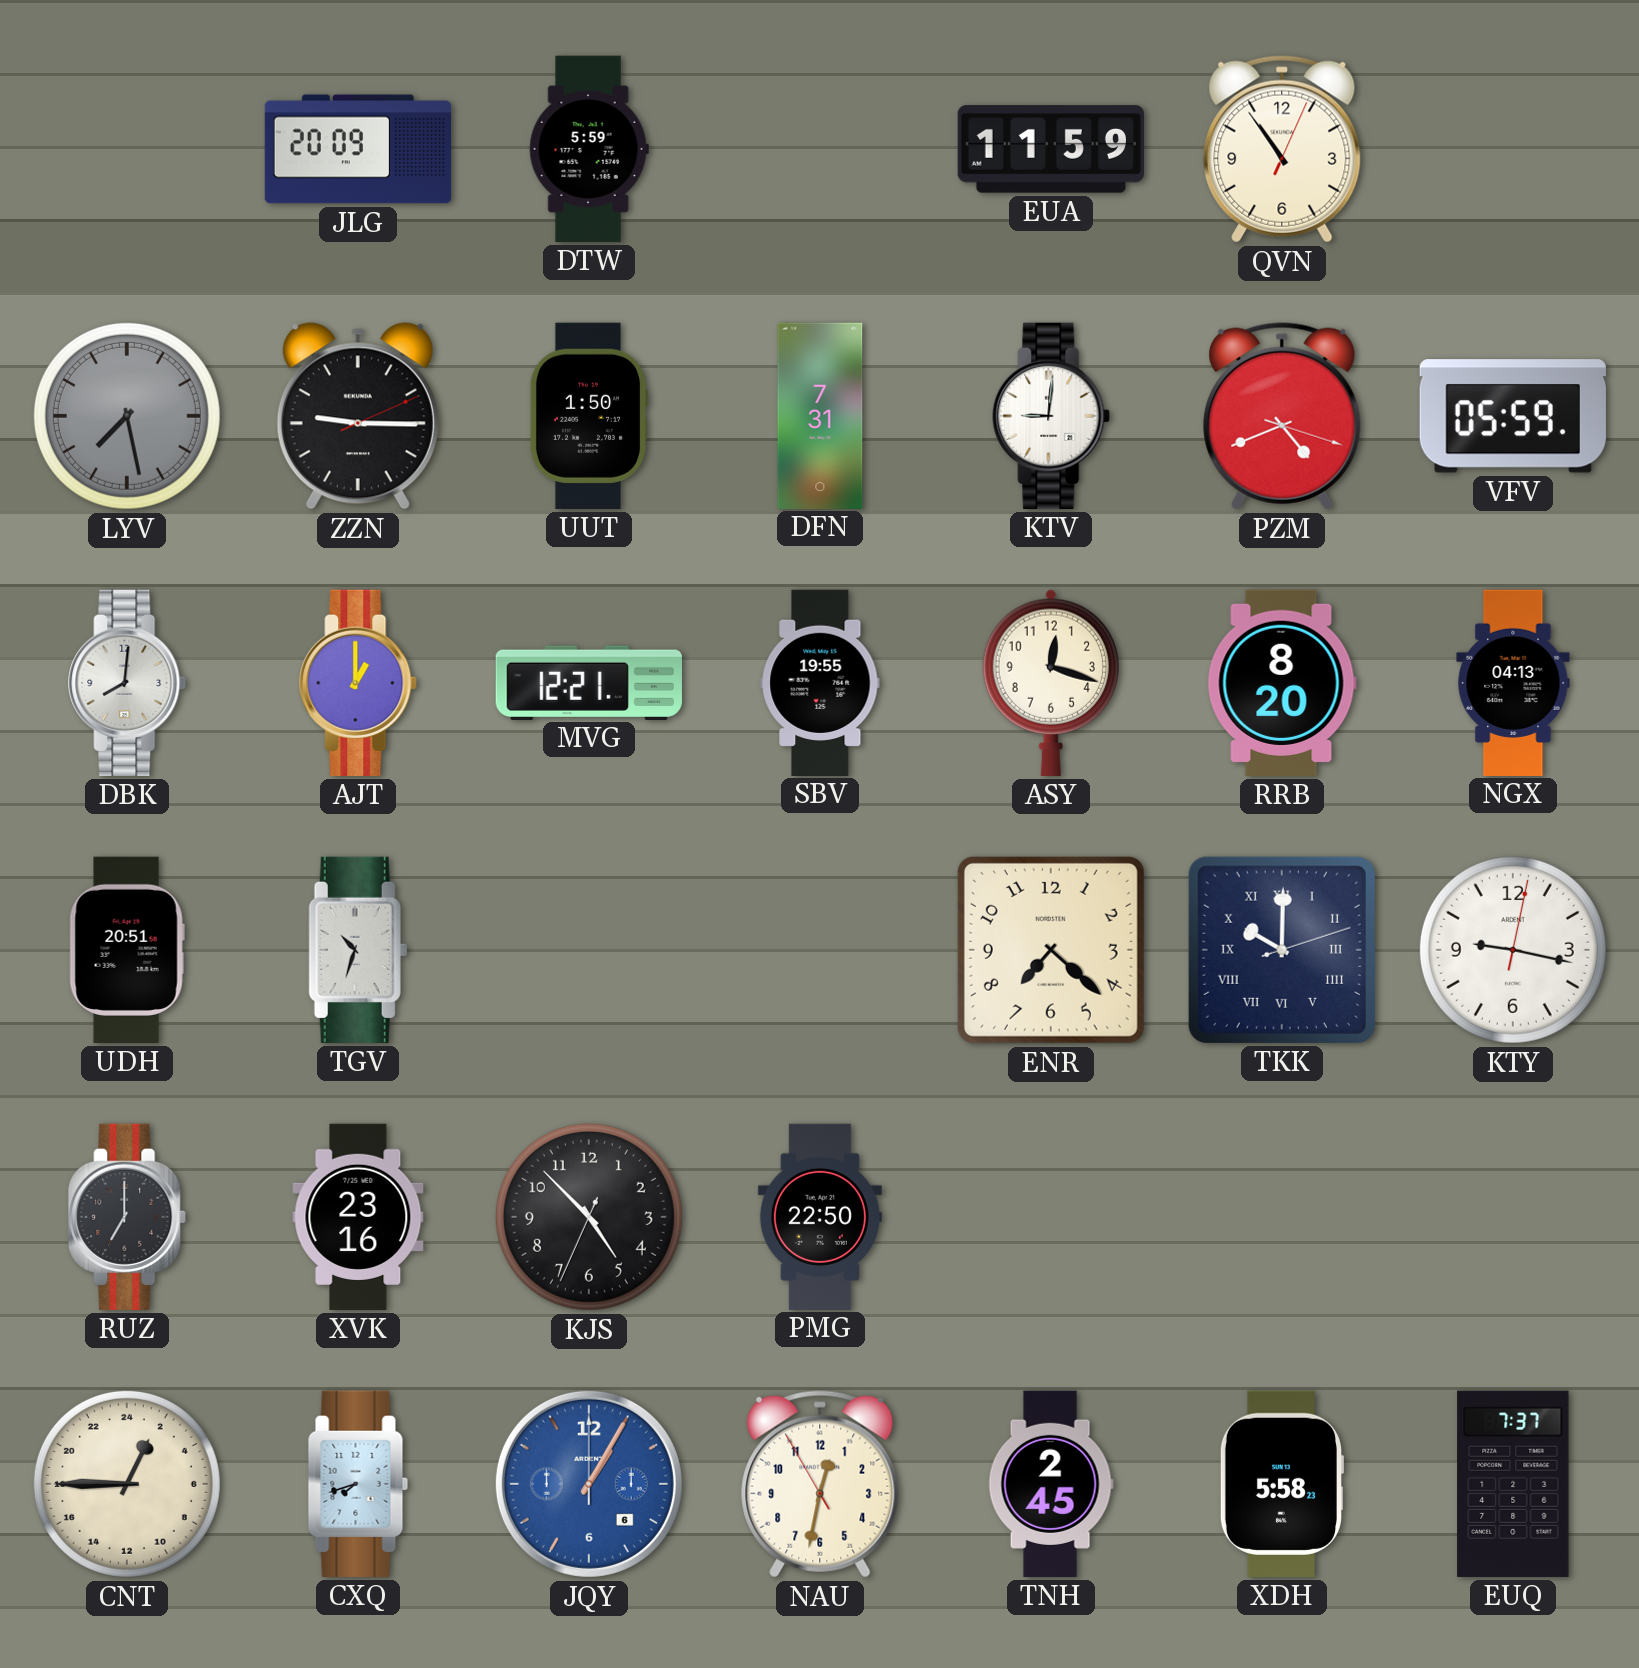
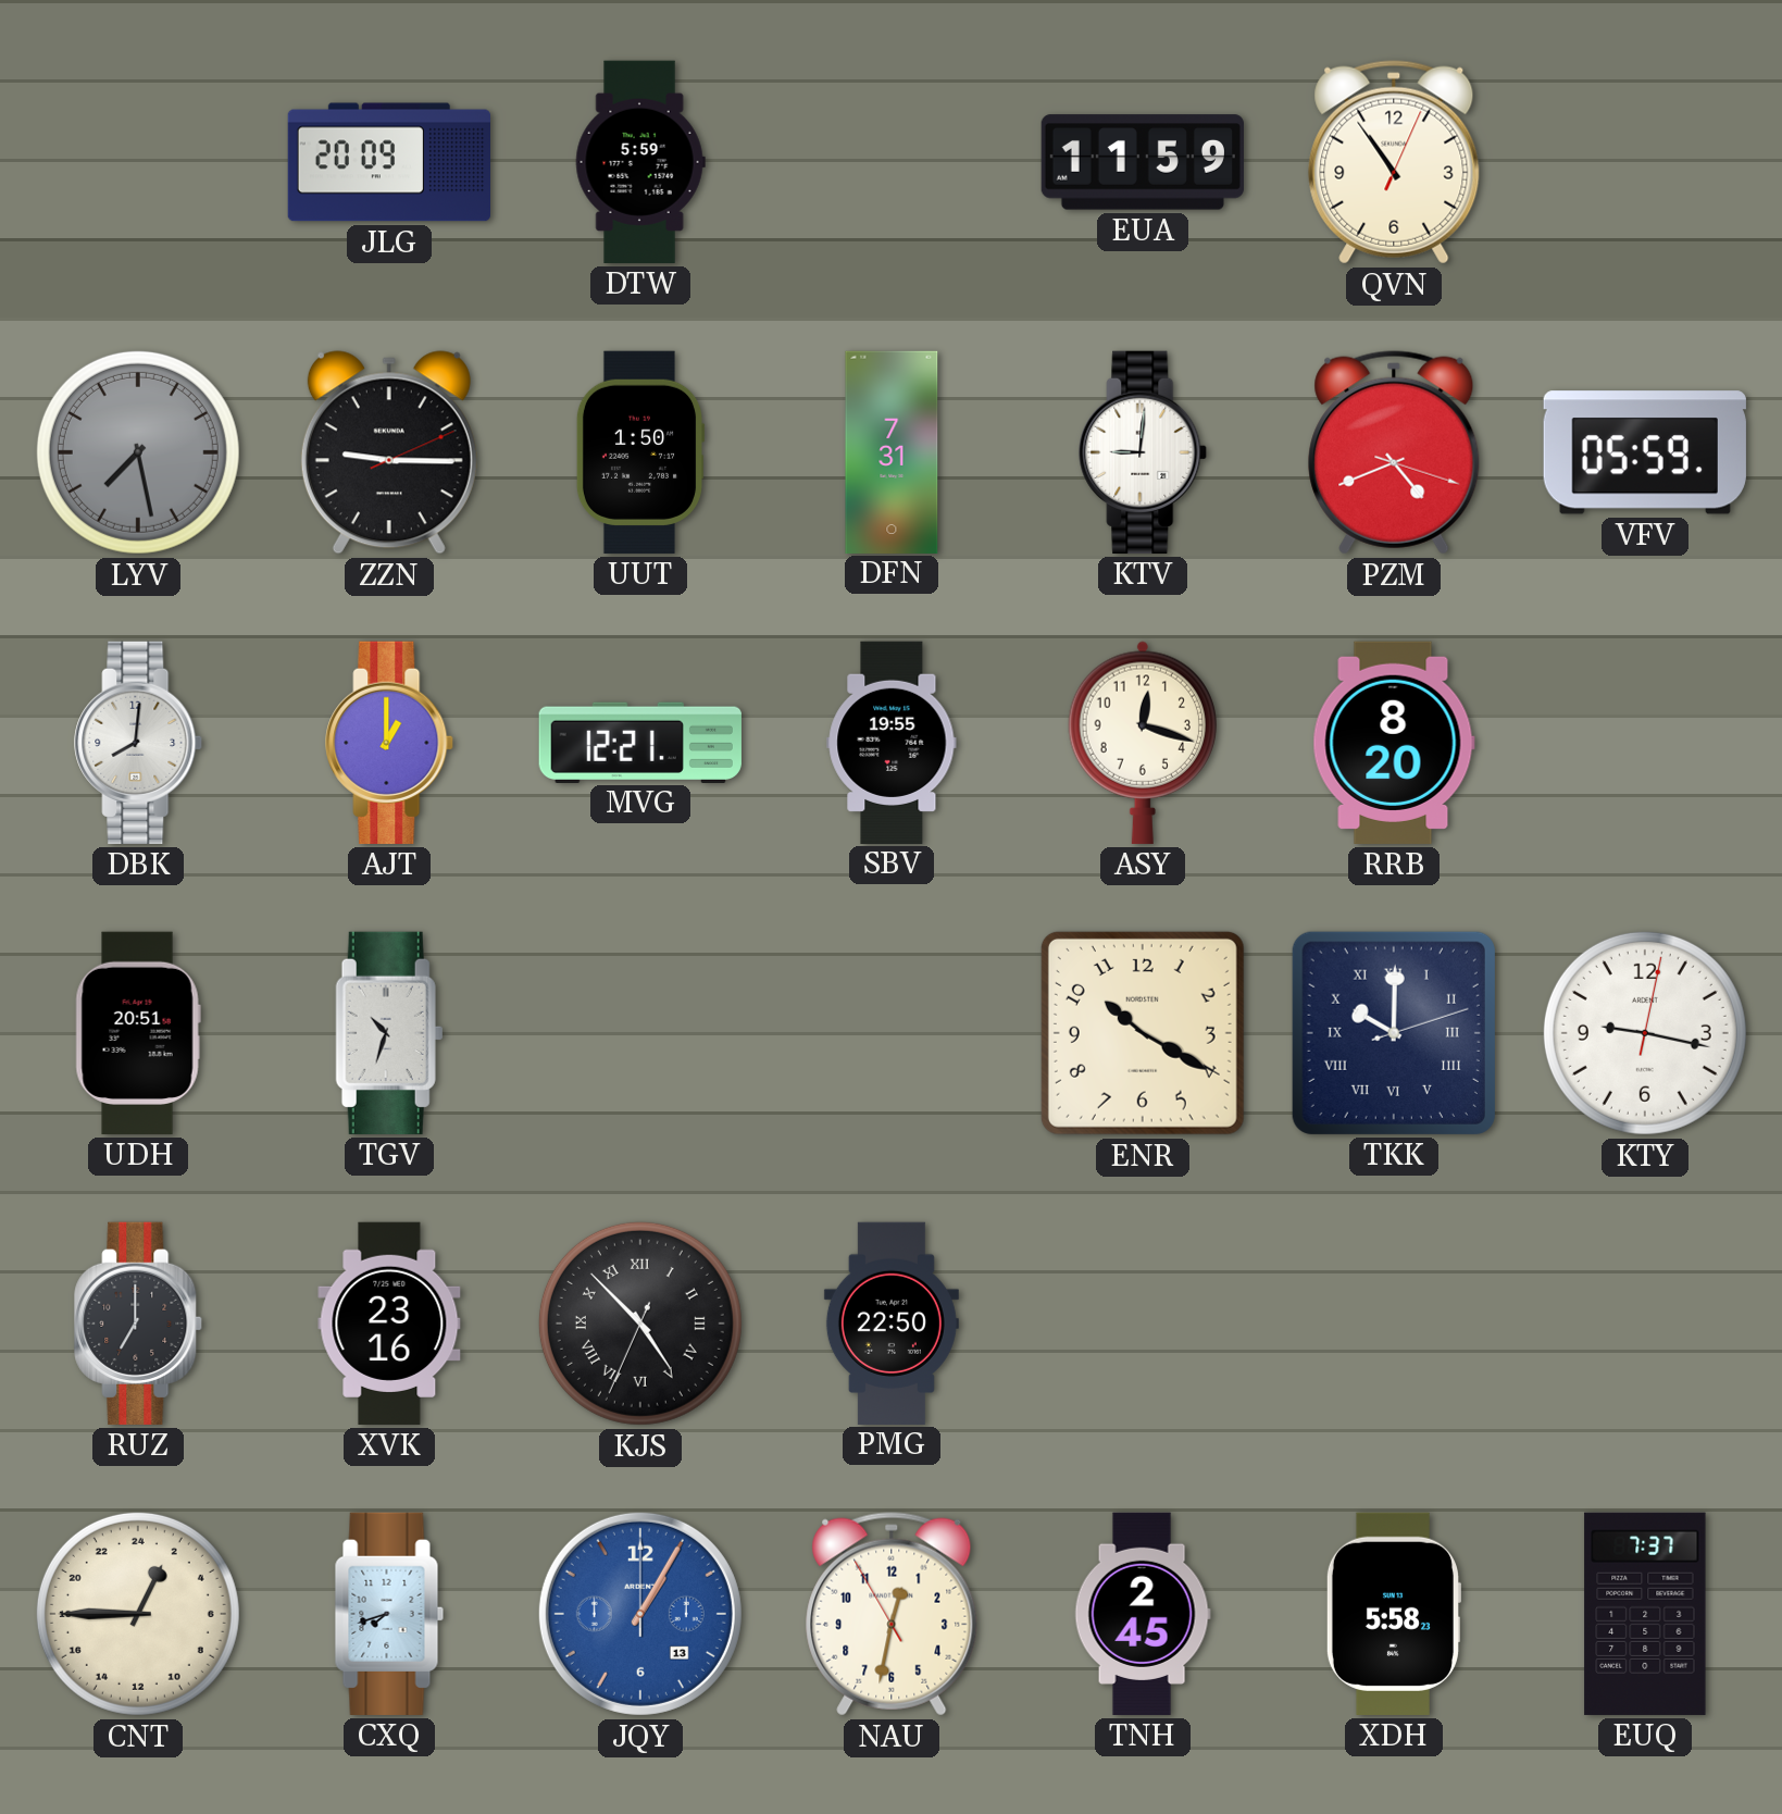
NGX: 04:13 -> none
ENR: 7:22 -> 10:20
KJS numerals: Arabic -> Roman
JQY date: 6 -> 13
